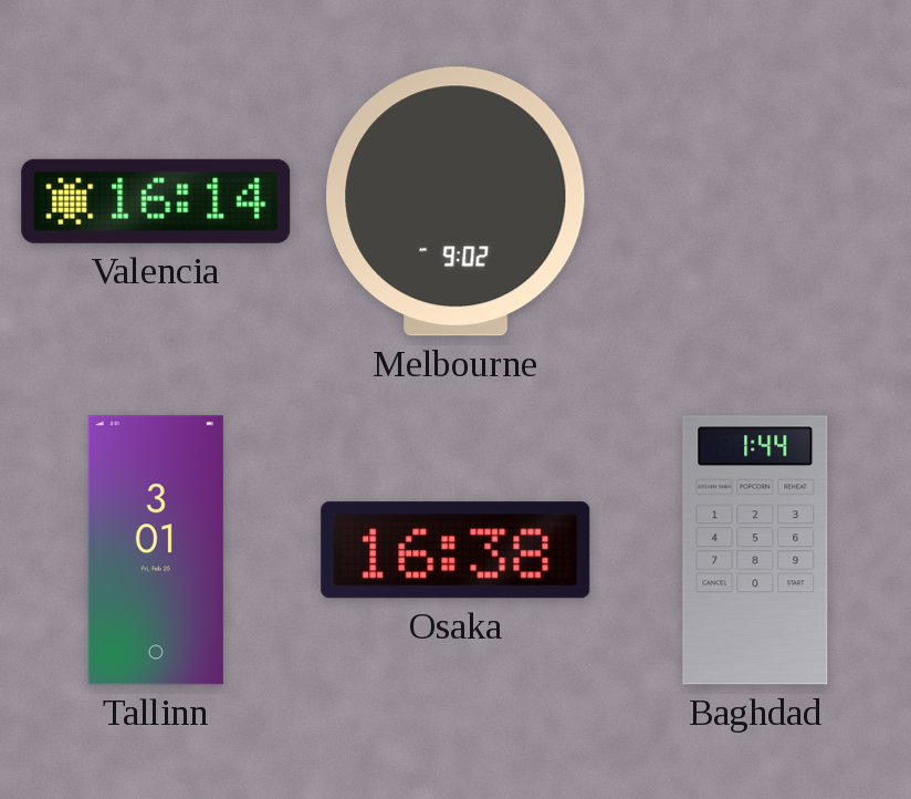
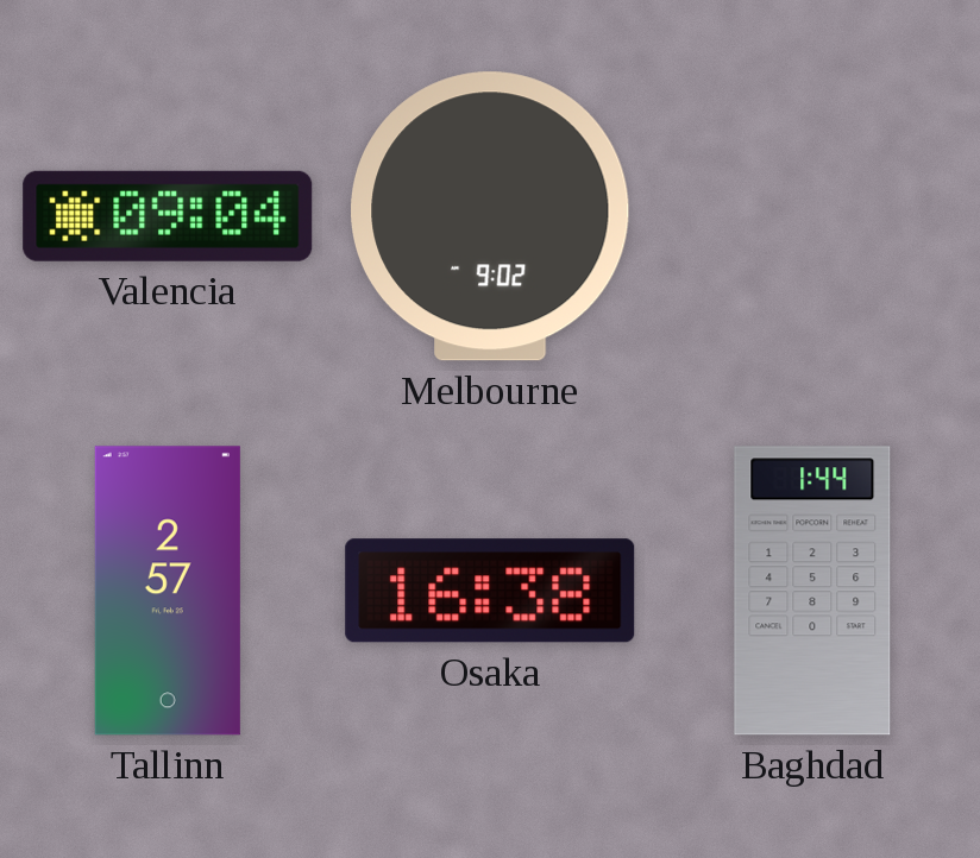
Valencia: 16:14 -> 09:04
Tallinn: 3:01 -> 2:57
